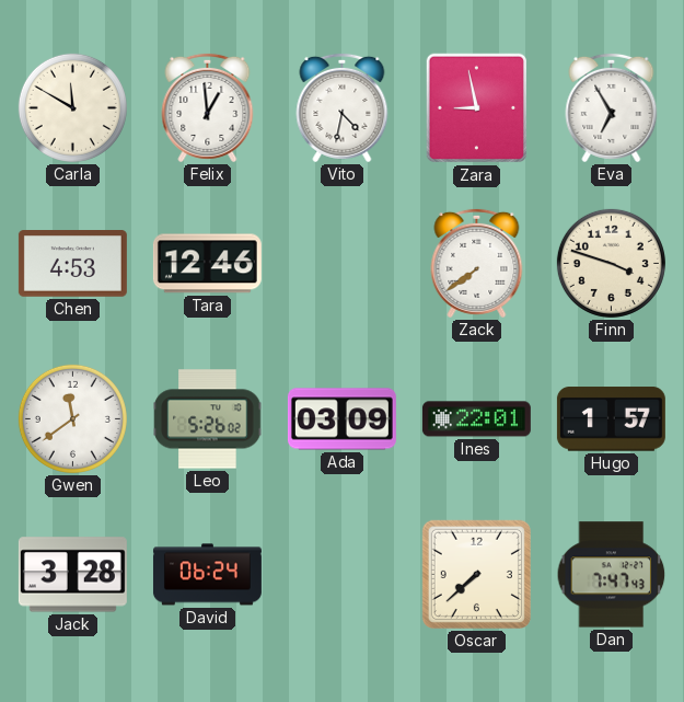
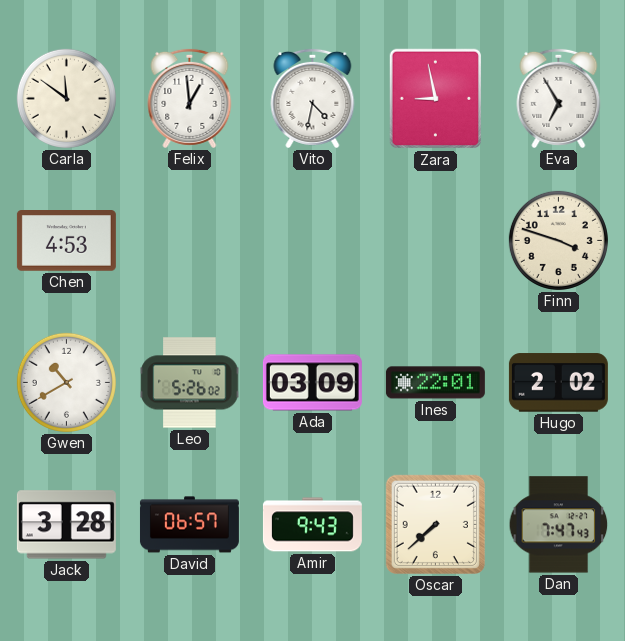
Carla: 11:50 -> 11:51
Tara: 12:46 -> none
Zack: 7:39 -> none
Gwen: 11:39 -> 10:40
Hugo: 1:57 -> 2:02
David: 06:24 -> 06:57
Amir: none -> 9:43
